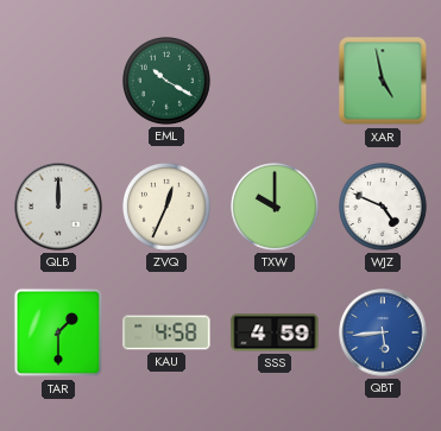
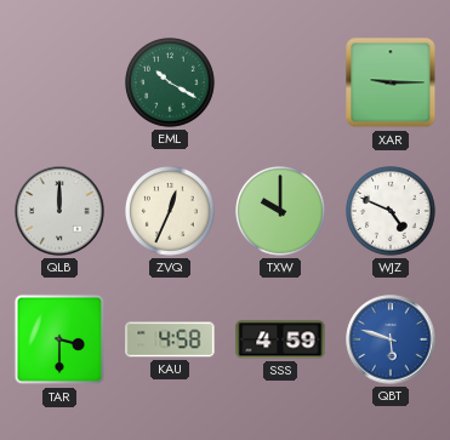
XAR: 4:58 -> 9:15
TAR: 1:30 -> 3:30
QBT: 5:44 -> 5:48
